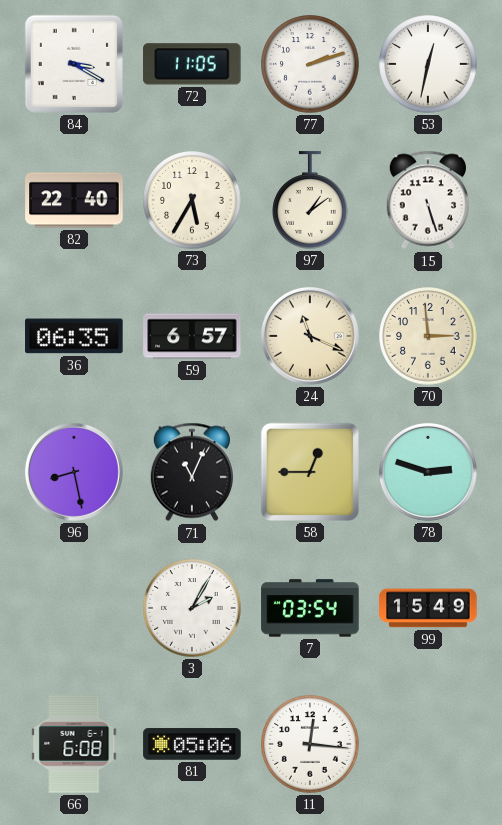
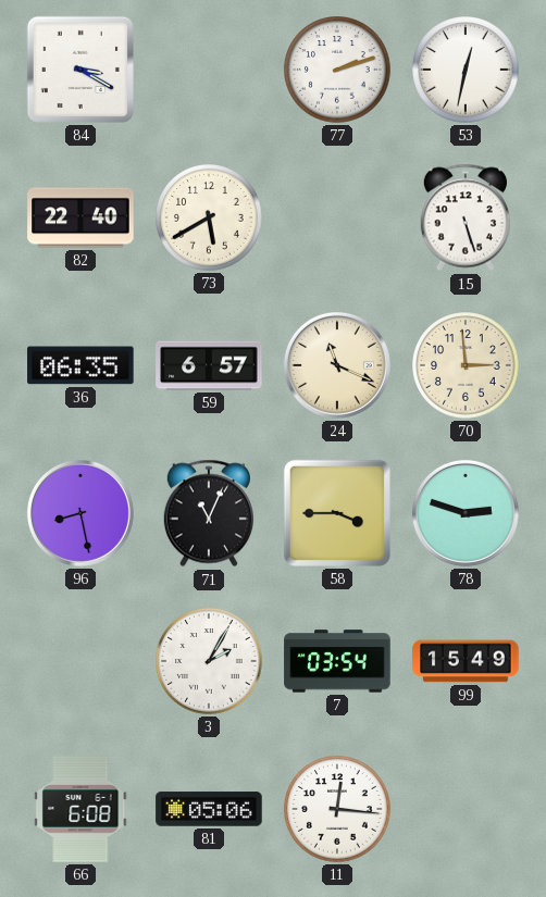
72: 11:05 -> none
73: 5:35 -> 5:40
97: 1:09 -> none
58: 12:45 -> 3:45
